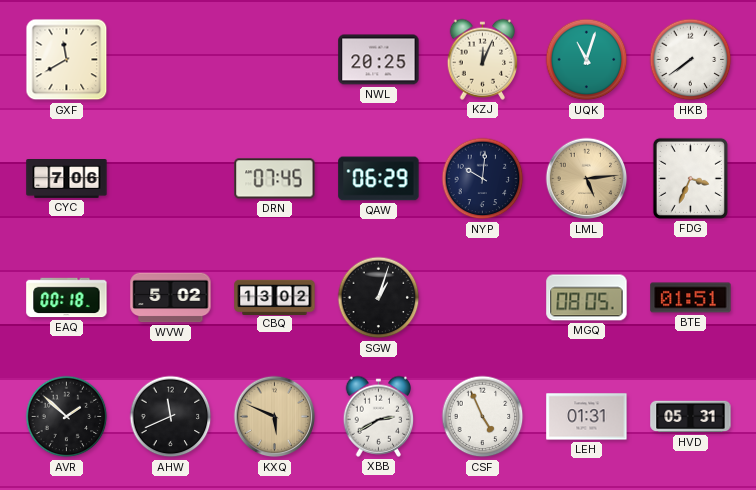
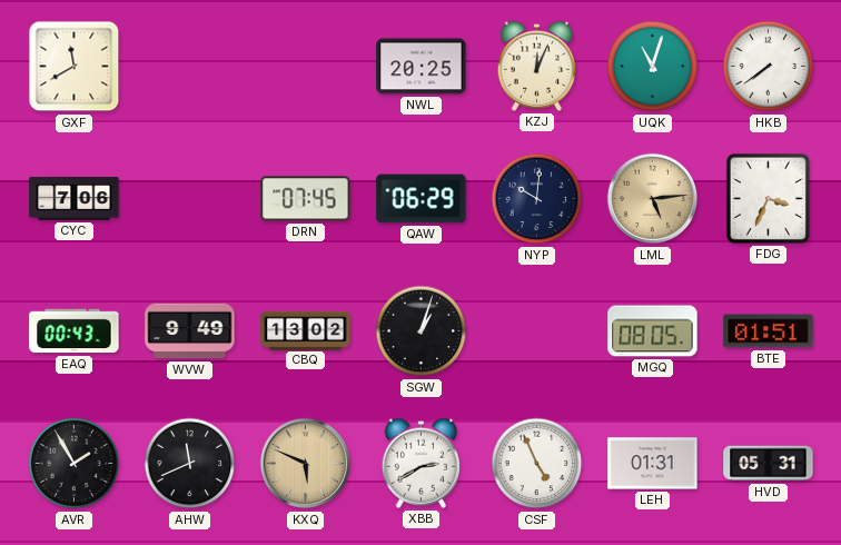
EAQ: 00:18 -> 00:43
WVW: 5:02 -> 9:49
AVR: 1:52 -> 1:55
